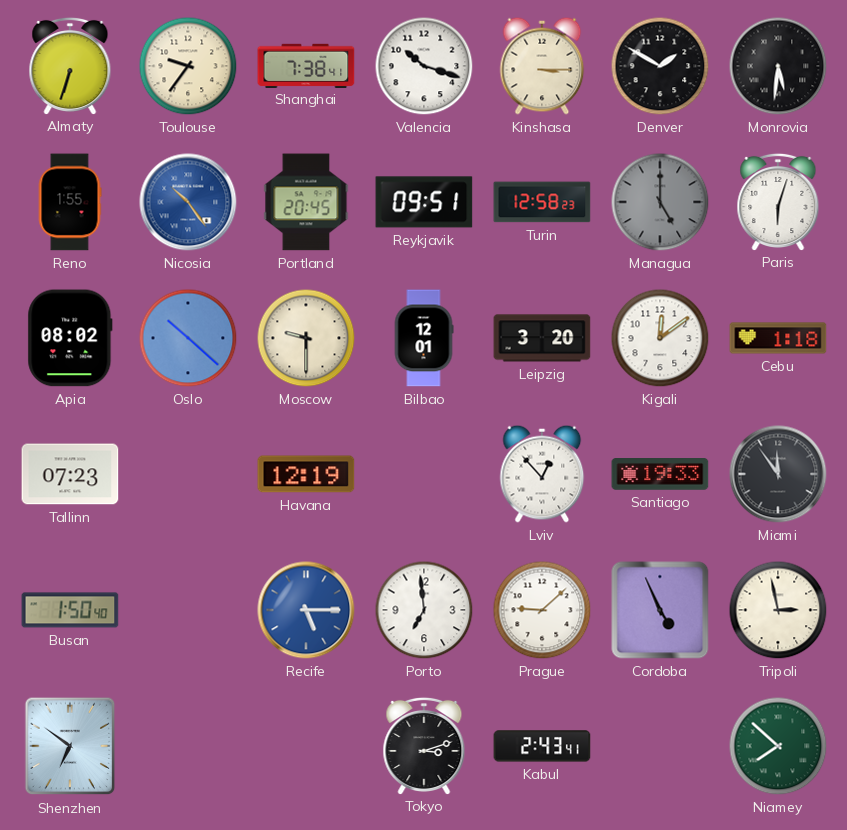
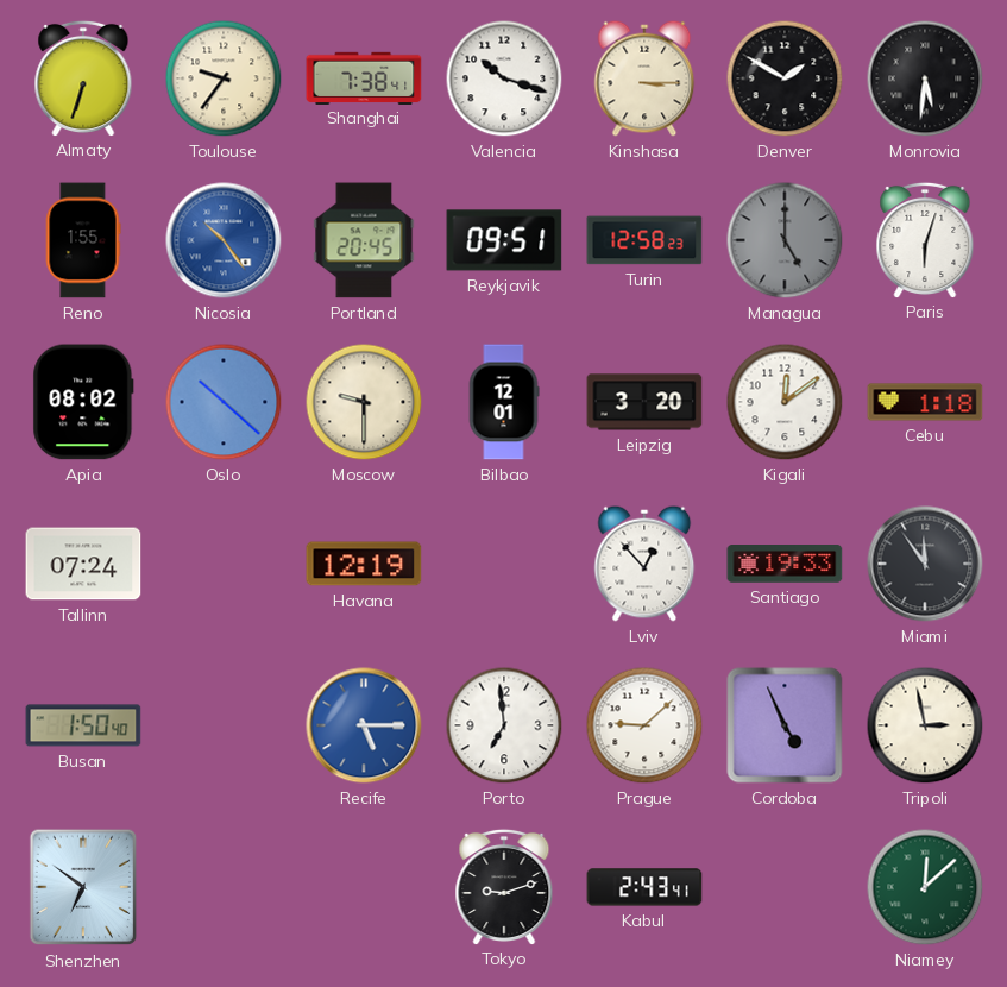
Tallinn: 07:23 -> 07:24
Tokyo: 3:12 -> 9:12
Niamey: 7:52 -> 12:08
